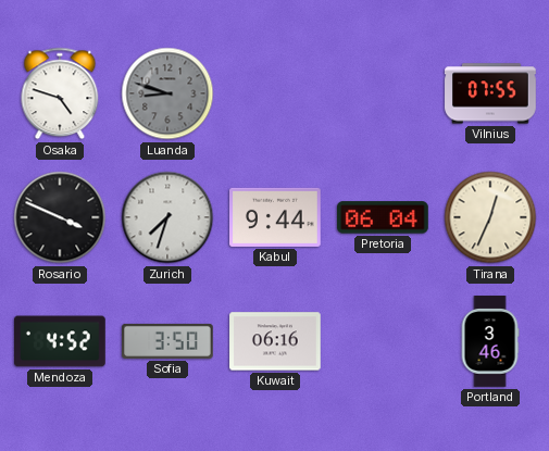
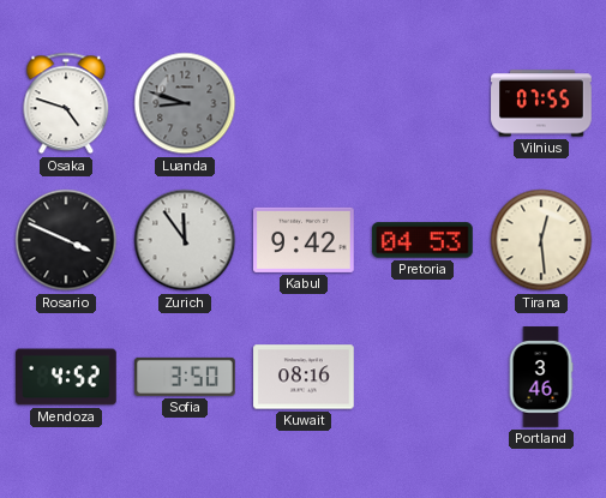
Zurich: 7:33 -> 11:54
Kabul: 9:44 -> 9:42
Pretoria: 06:04 -> 04:53
Tirana: 12:34 -> 12:29
Kuwait: 06:16 -> 08:16
